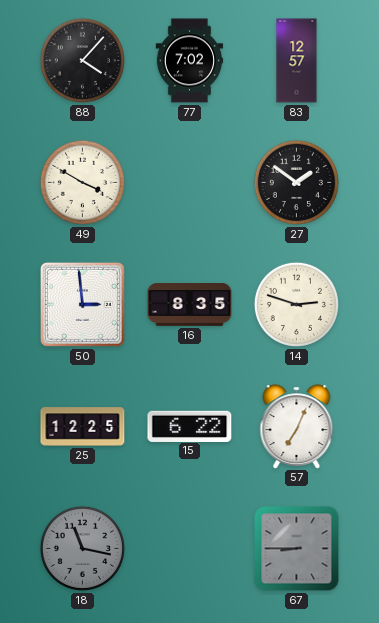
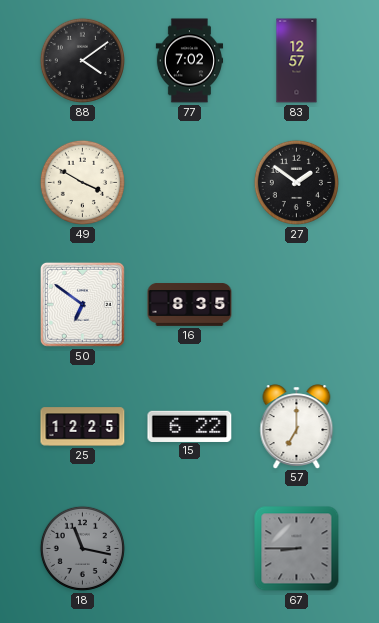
88: 4:07 -> 4:09
50: 2:59 -> 6:51
14: 2:48 -> none
57: 7:04 -> 7:00
